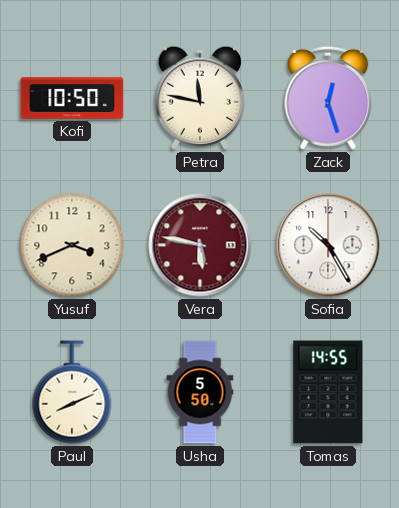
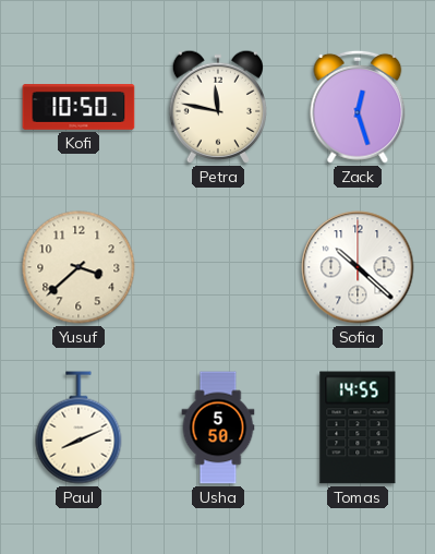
Yusuf: 3:41 -> 3:38
Vera: 5:47 -> none
Sofia: 10:25 -> 10:22
